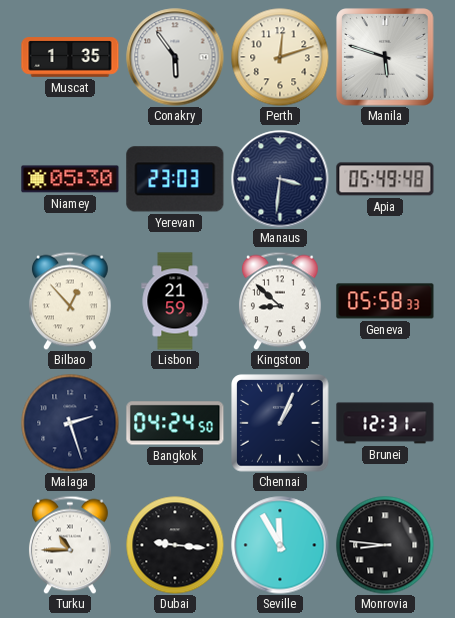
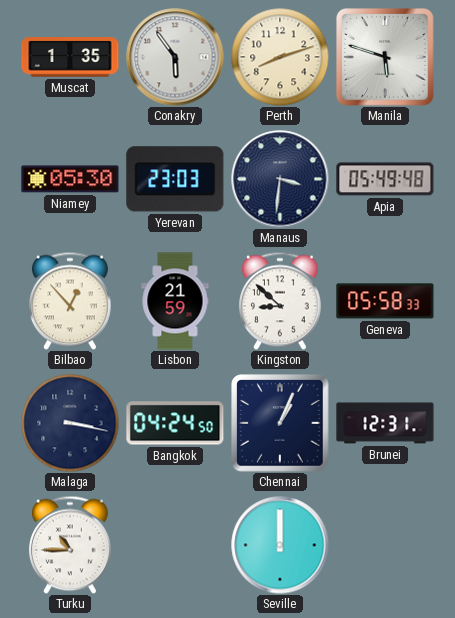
Perth: 12:12 -> 8:12
Malaga: 2:27 -> 3:17
Dubai: 9:16 -> none
Seville: 11:55 -> 12:00
Monrovia: 8:46 -> none
